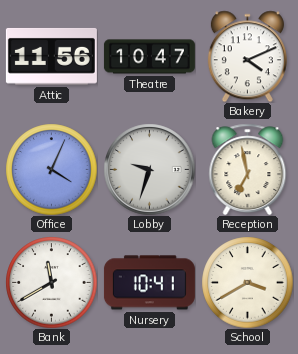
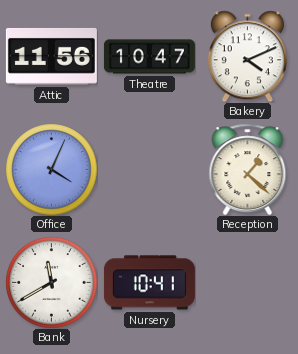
Lobby: 9:33 -> none
Reception: 6:58 -> 1:22
School: 3:40 -> none
